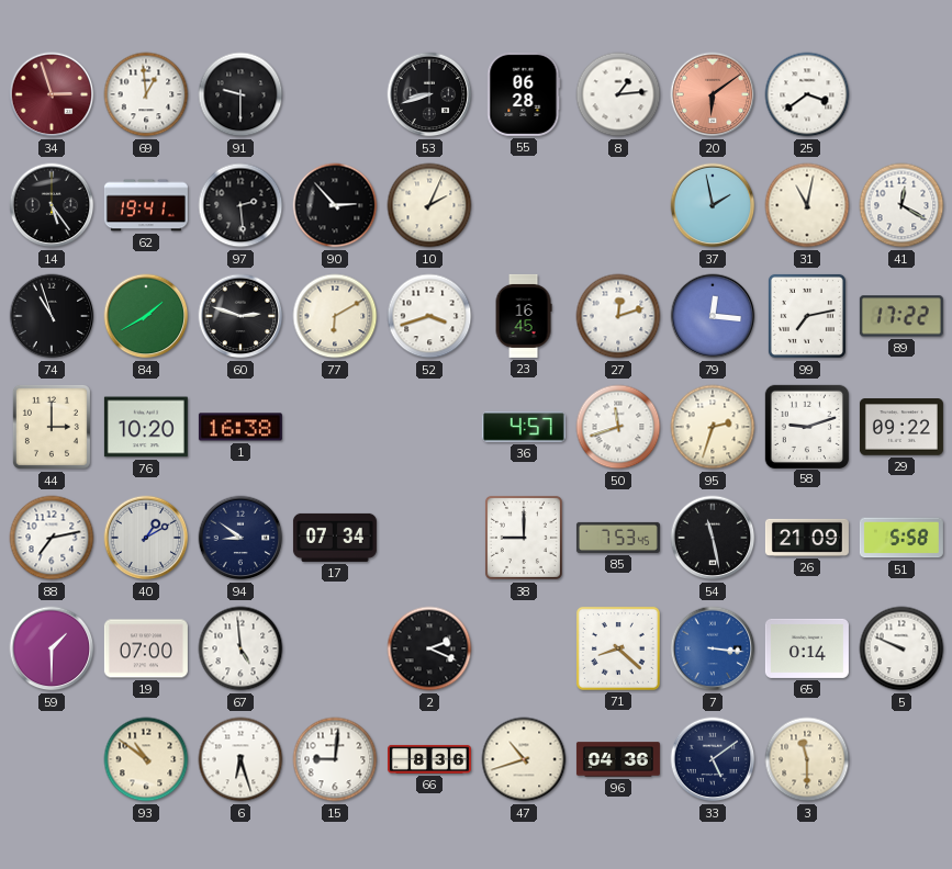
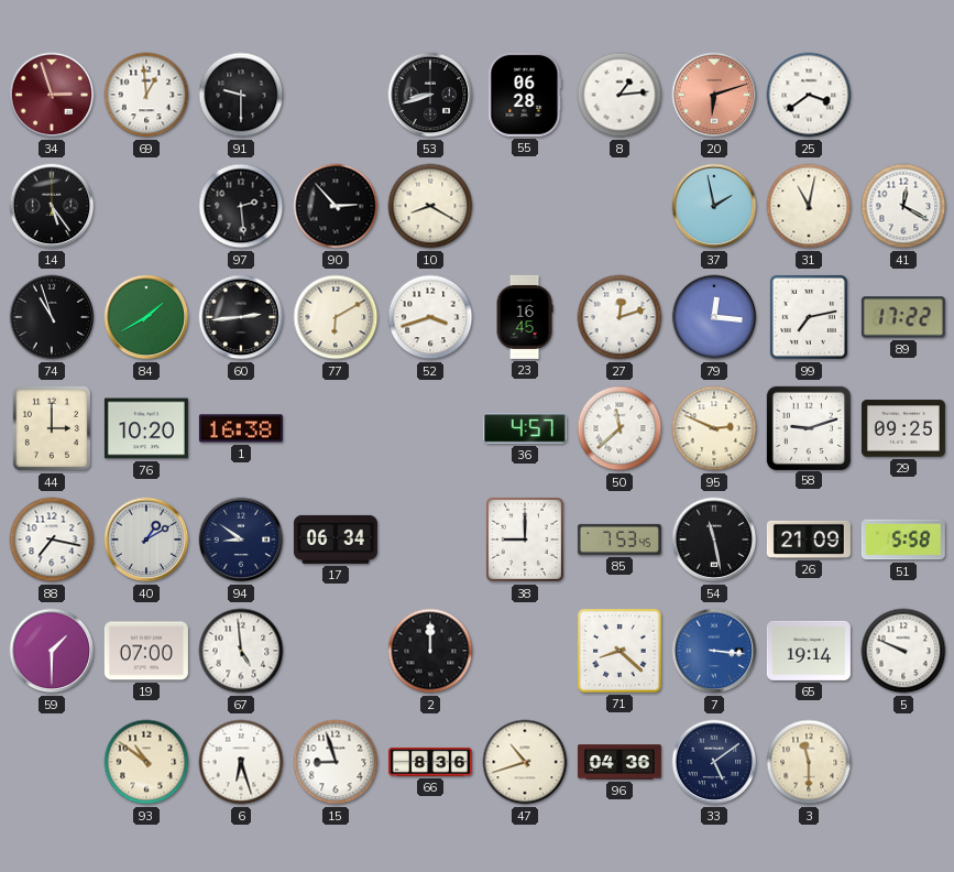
20: 6:09 -> 6:12
62: 19:41 -> none
10: 2:04 -> 8:20
60: 2:48 -> 2:44
50: 11:42 -> 11:38
95: 2:33 -> 2:49
29: 09:22 -> 09:25
88: 7:13 -> 7:17
17: 07:34 -> 06:34
2: 2:19 -> 12:00
65: 0:14 -> 19:14
15: 9:01 -> 8:57
